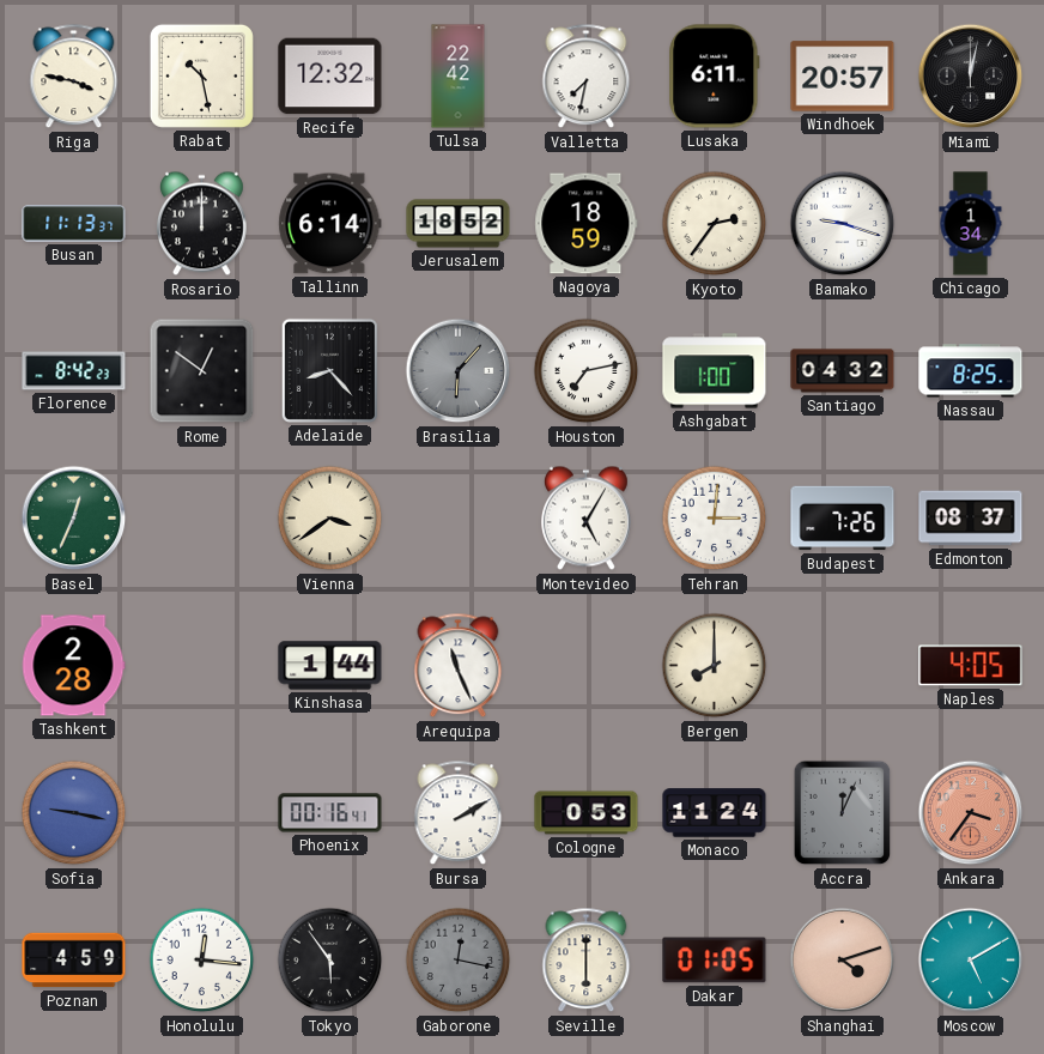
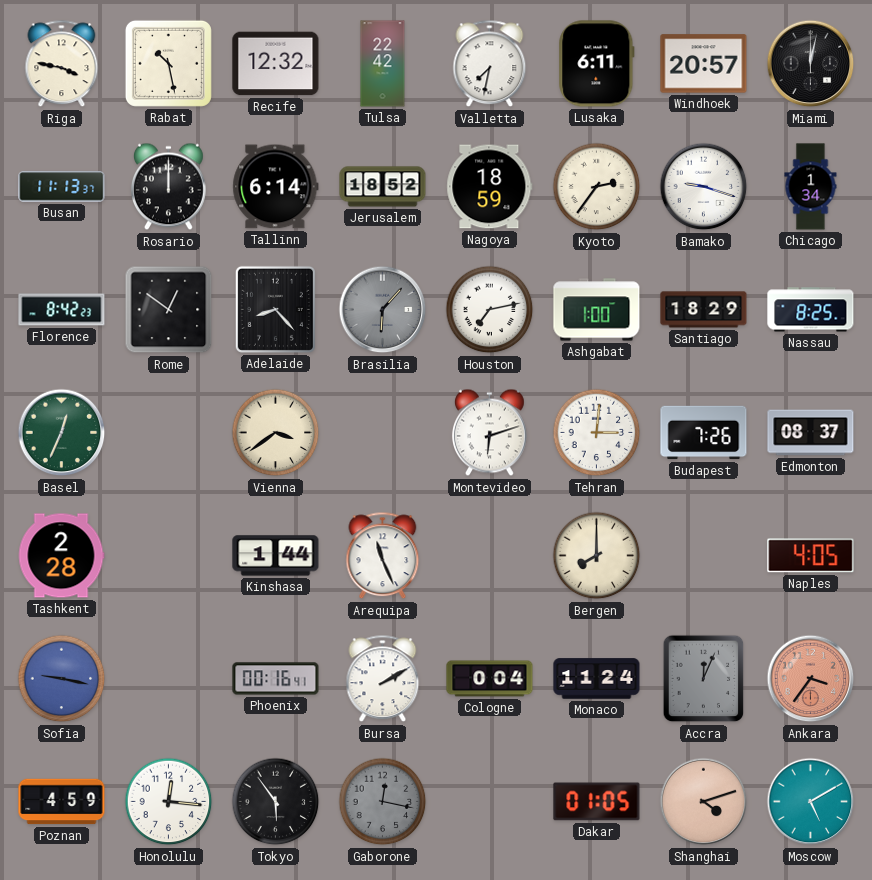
Santiago: 04:32 -> 18:29
Montevideo: 5:05 -> 6:12
Cologne: 0:53 -> 0:04
Seville: 6:00 -> none
